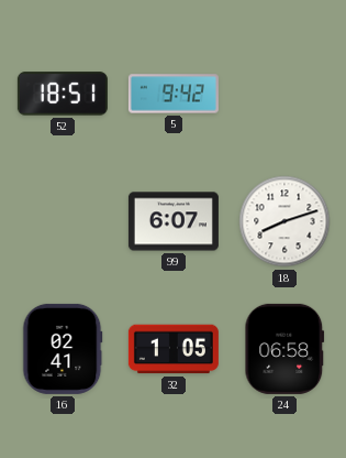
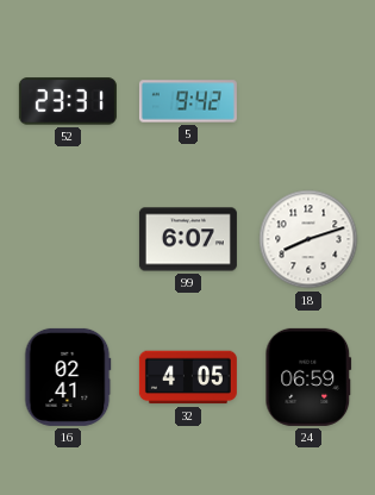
52: 18:51 -> 23:31
32: 1:05 -> 4:05
24: 06:58 -> 06:59
